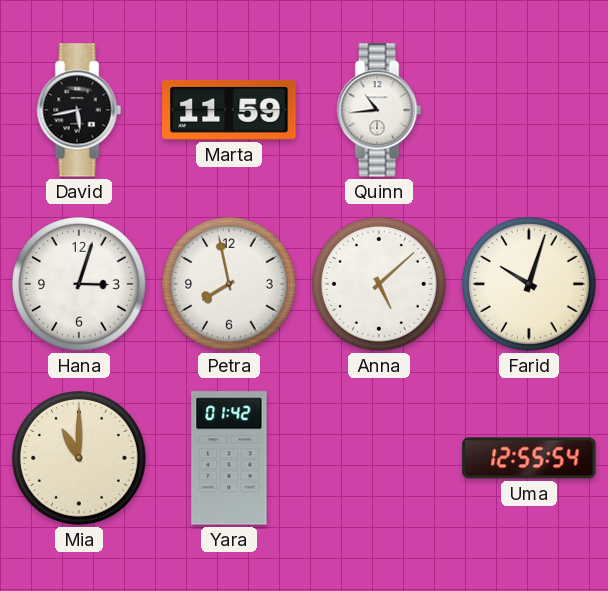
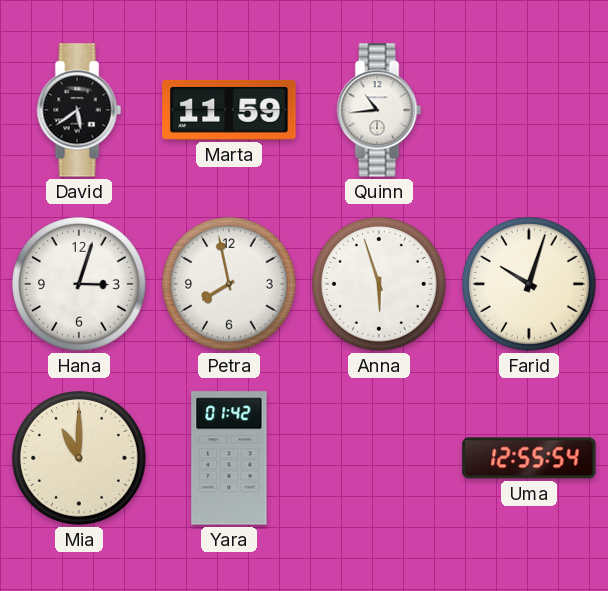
David: 5:43 -> 5:39
Anna: 5:08 -> 5:57
